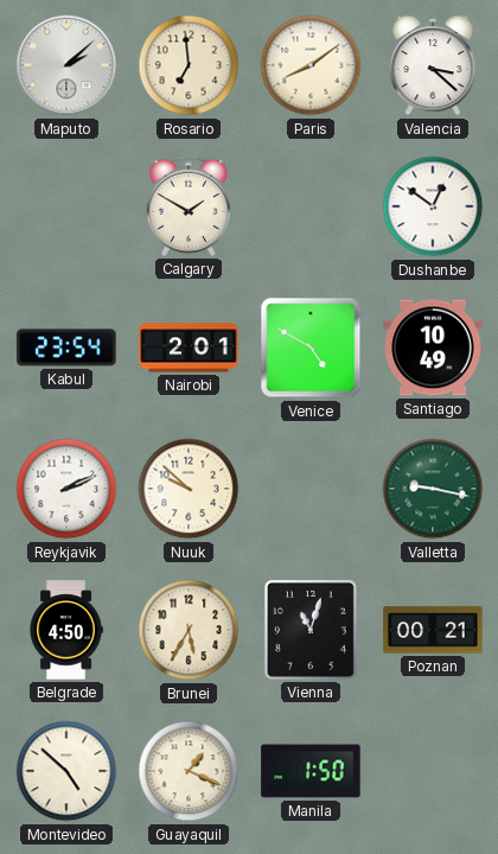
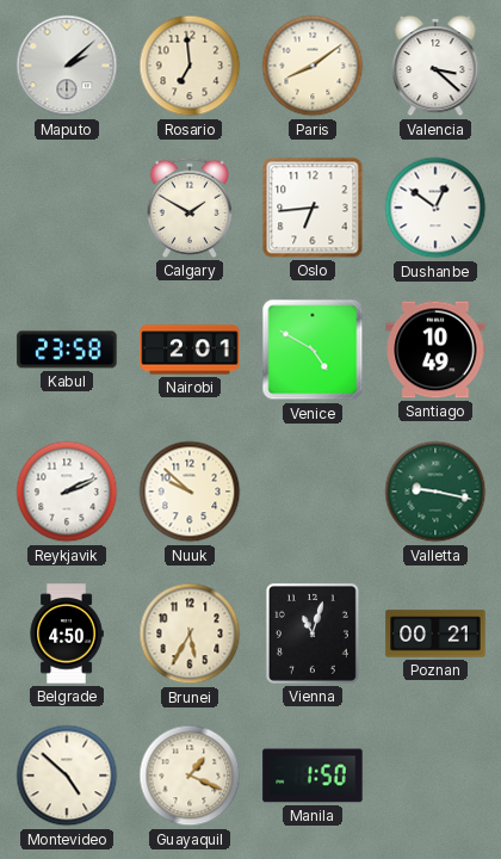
Oslo: none -> 6:44
Kabul: 23:54 -> 23:58
